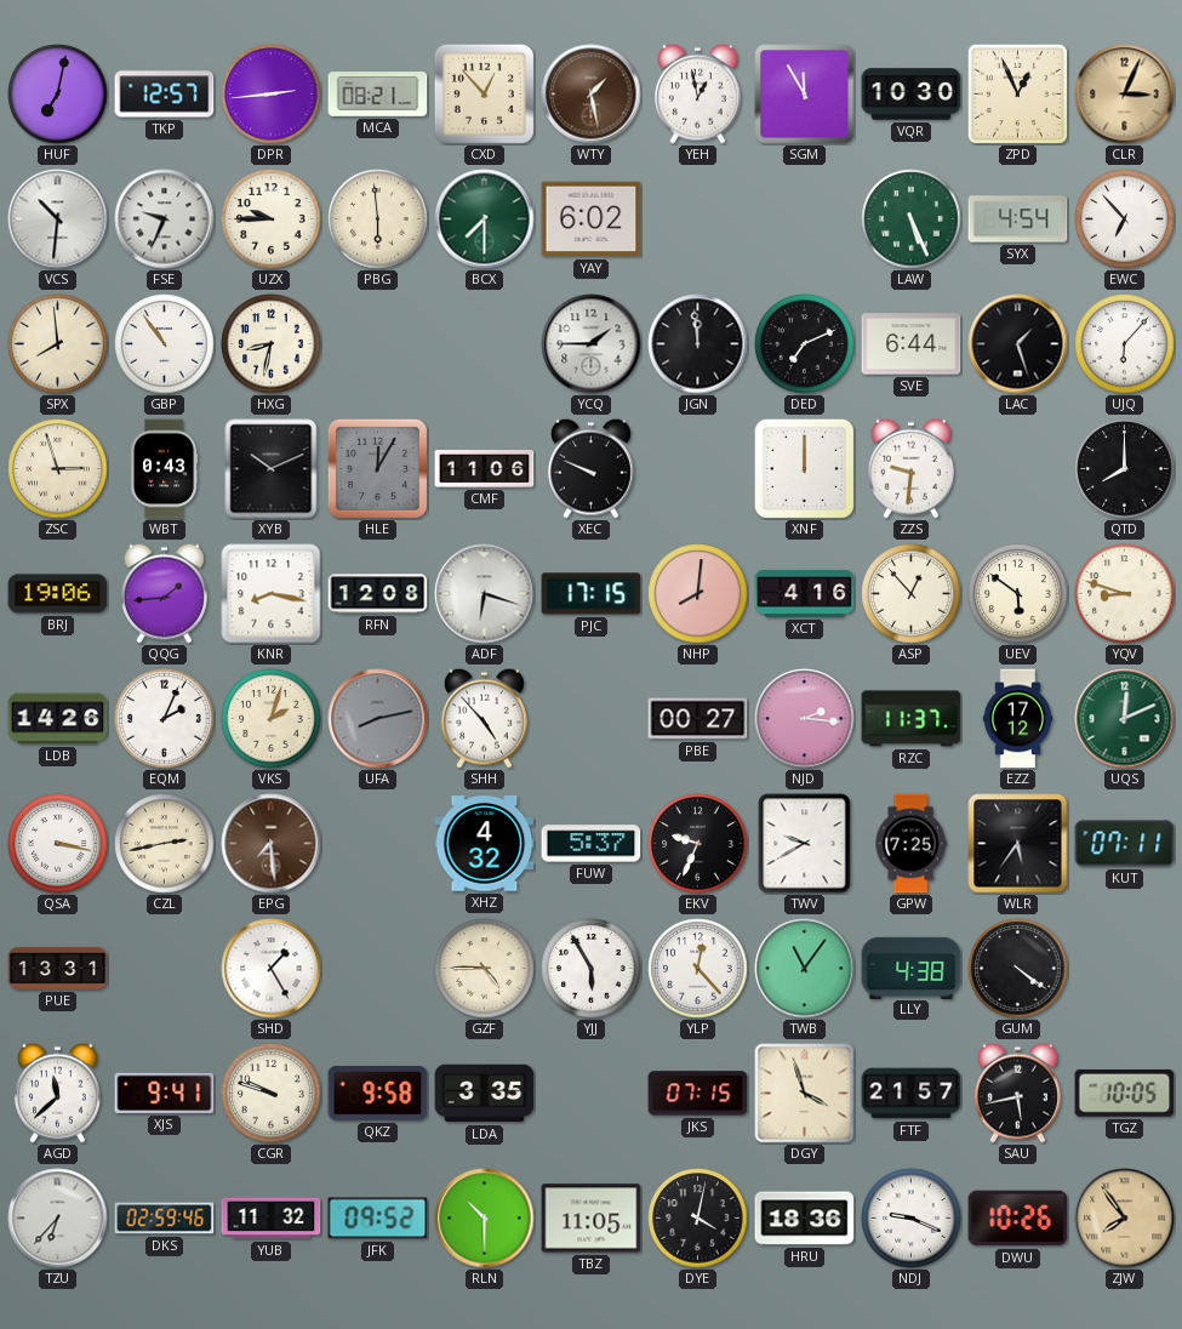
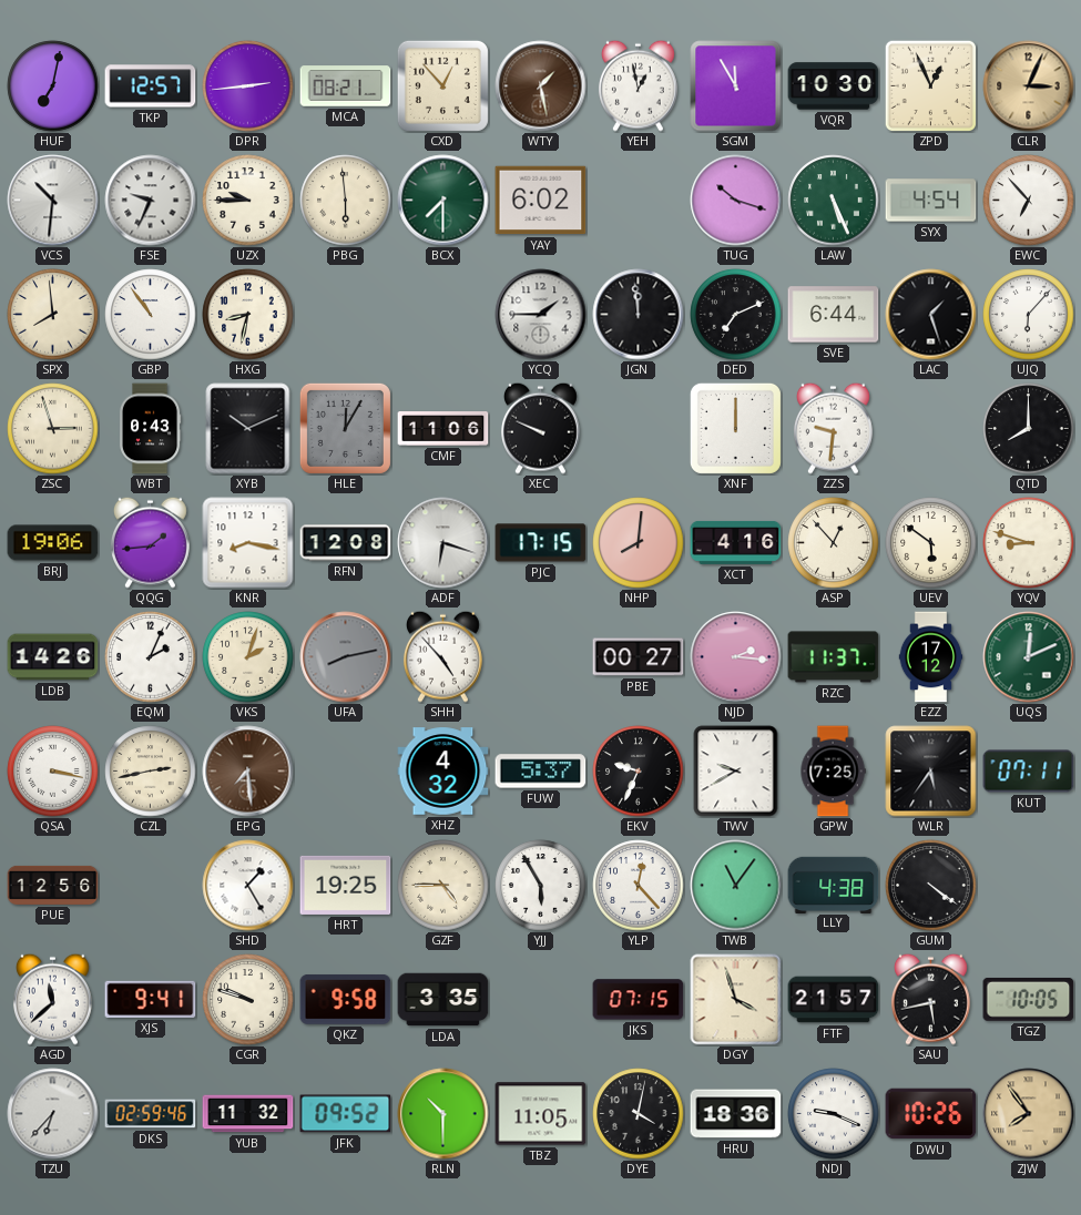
TUG: none -> 10:18
PUE: 13:31 -> 12:56
HRT: none -> 19:25
